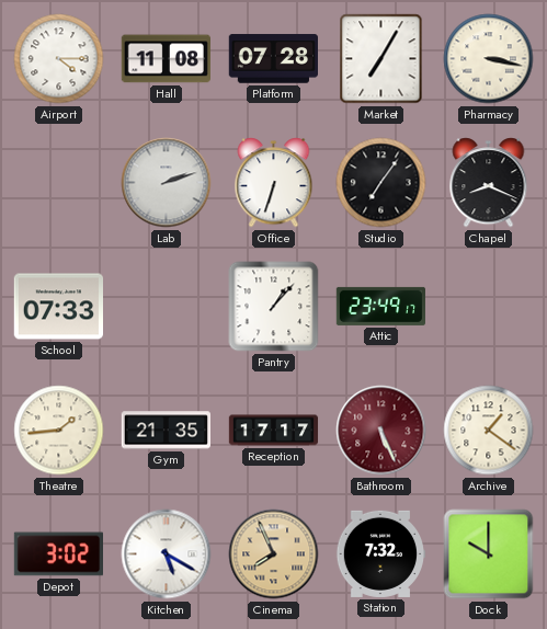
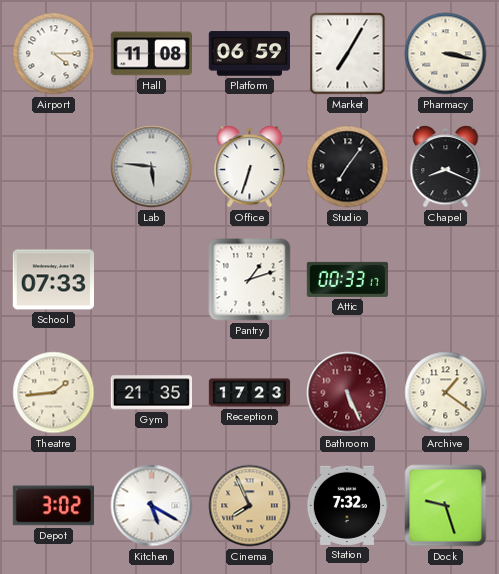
Platform: 07:28 -> 06:59
Lab: 2:12 -> 5:46
Pantry: 1:07 -> 1:12
Attic: 23:49 -> 00:33
Reception: 17:17 -> 17:23
Dock: 10:00 -> 9:27
